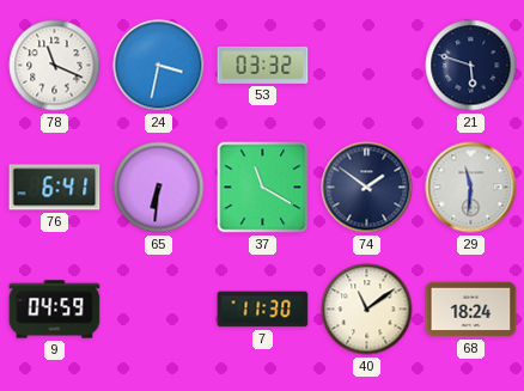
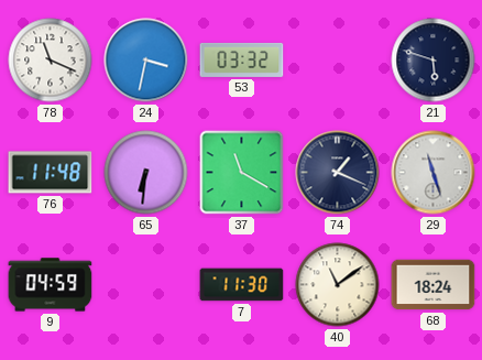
76: 6:41 -> 11:48
74: 1:51 -> 1:19
29: 11:31 -> 11:27
